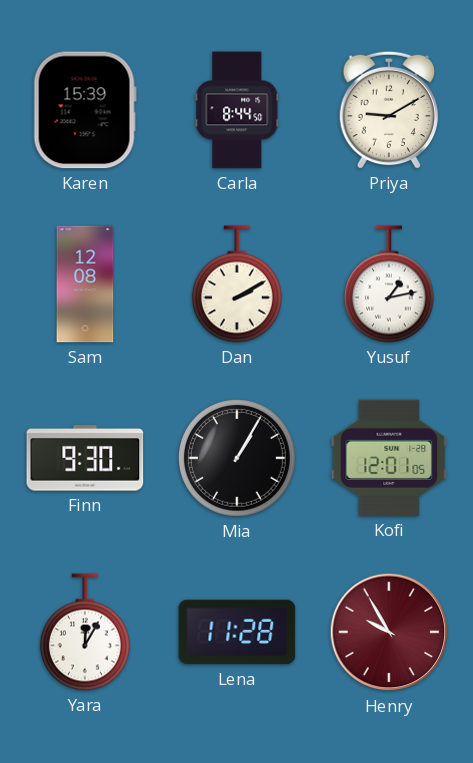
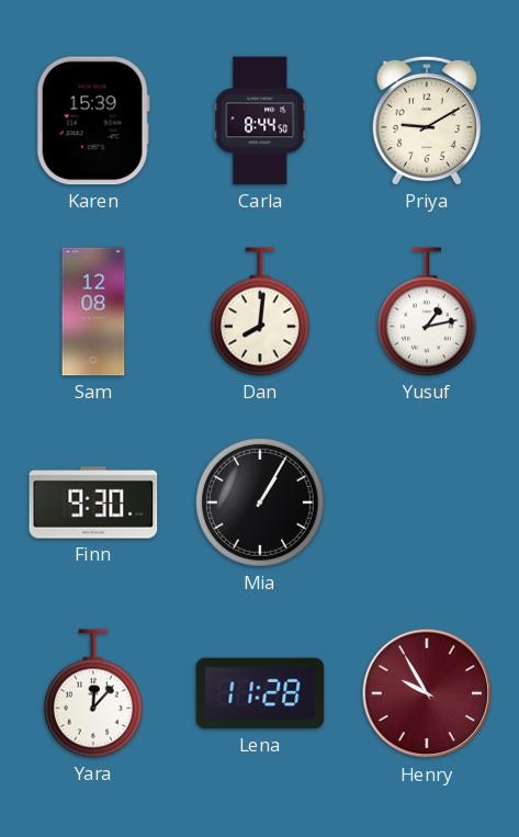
Dan: 2:10 -> 8:01
Kofi: 12:01 -> none
Yara: 12:05 -> 12:07
